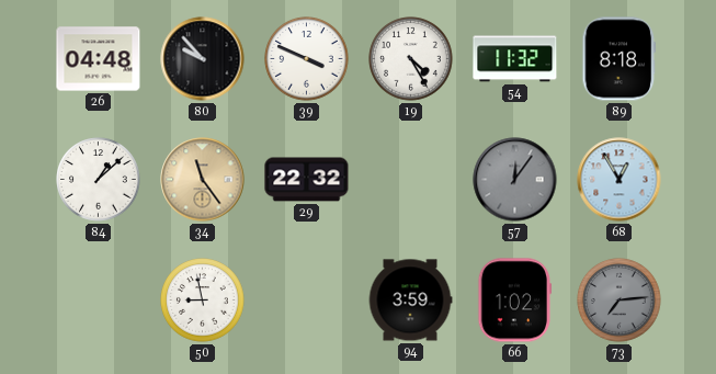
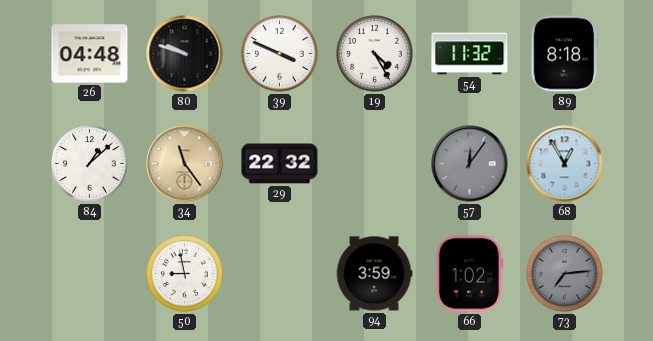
80: 9:53 -> 9:48
